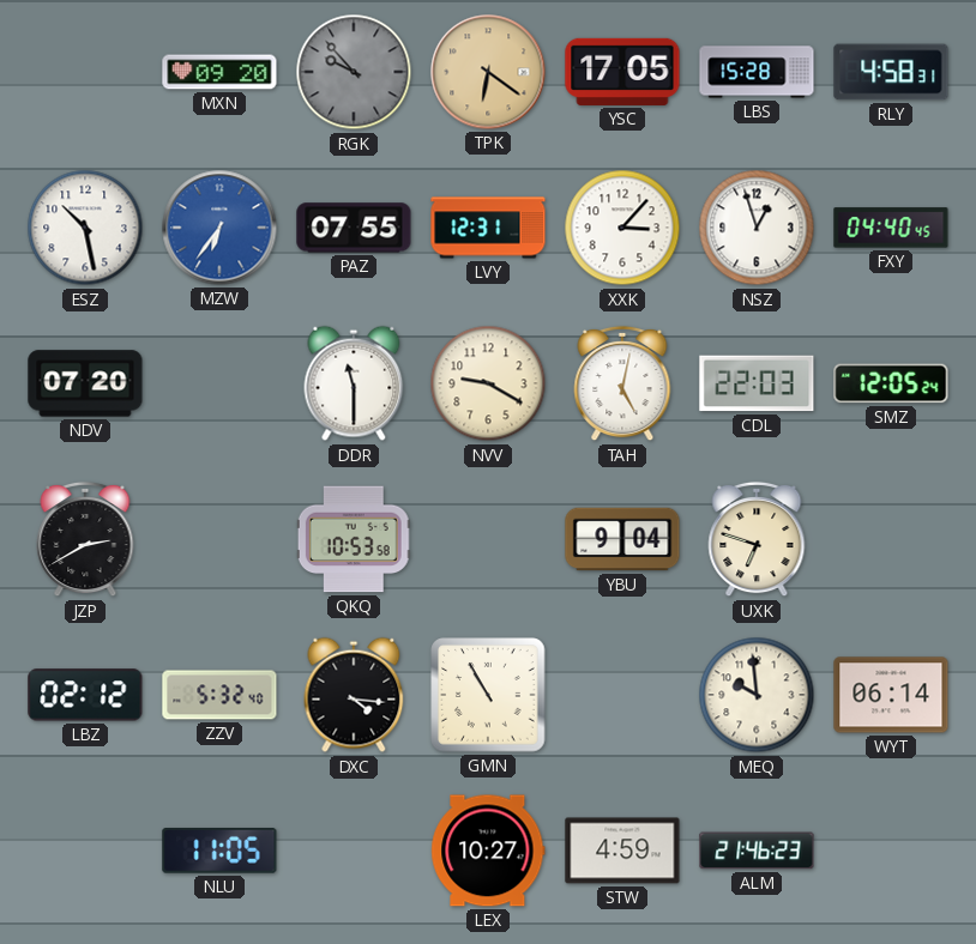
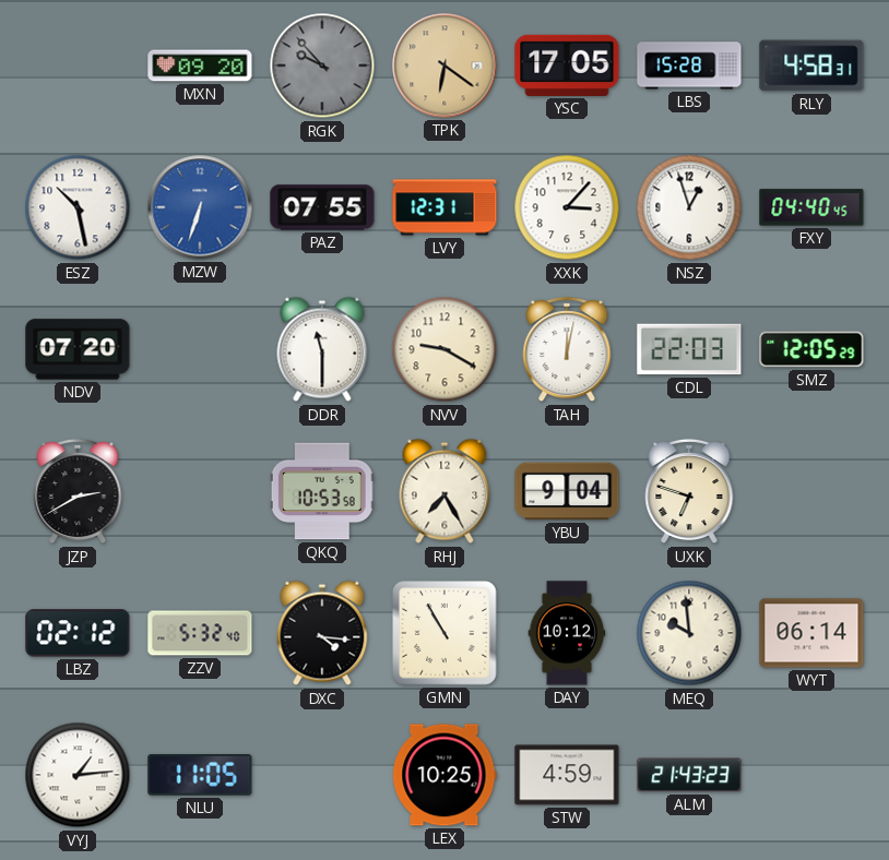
MZW: 6:36 -> 6:33
TAH: 5:02 -> 12:02
SMZ: 12:05:24 -> 12:05:29
RHJ: none -> 7:25
DAY: none -> 10:12
VYJ: none -> 1:14
LEX: 10:27 -> 10:25
ALM: 21:46 -> 21:43
